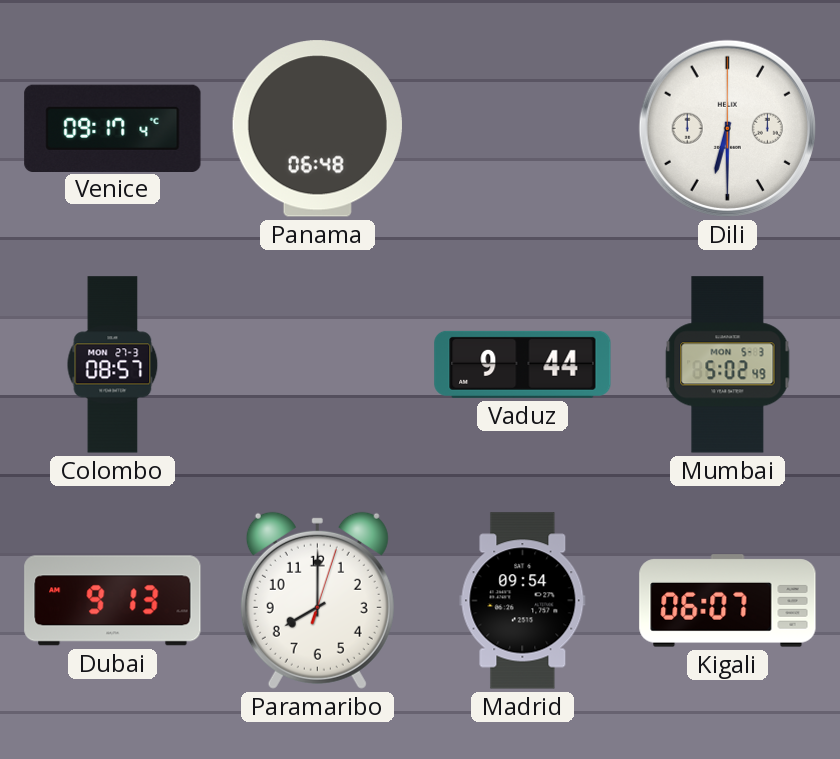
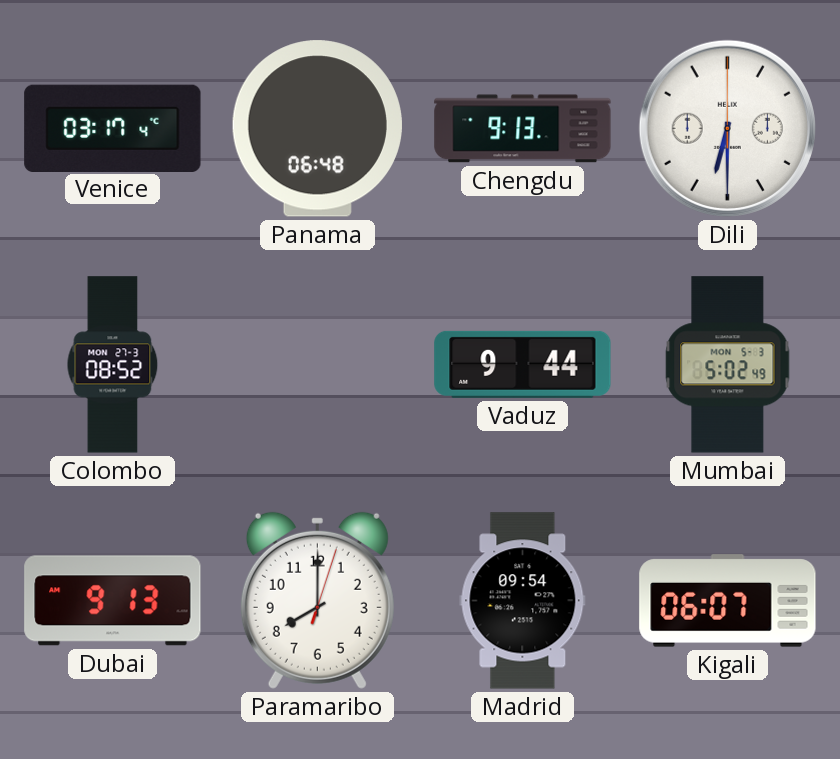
Venice: 09:17 -> 03:17
Chengdu: none -> 9:13
Colombo: 08:57 -> 08:52
